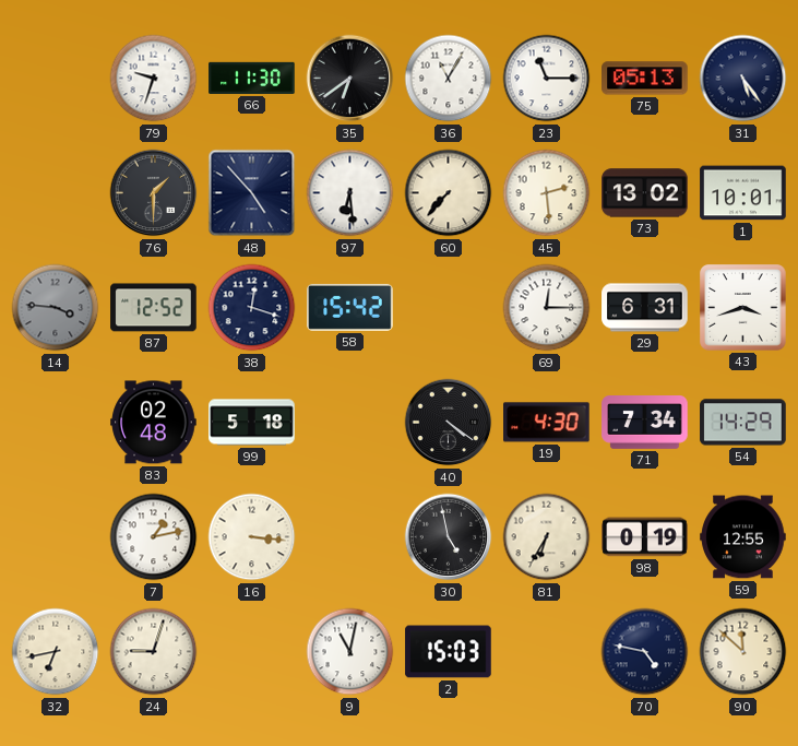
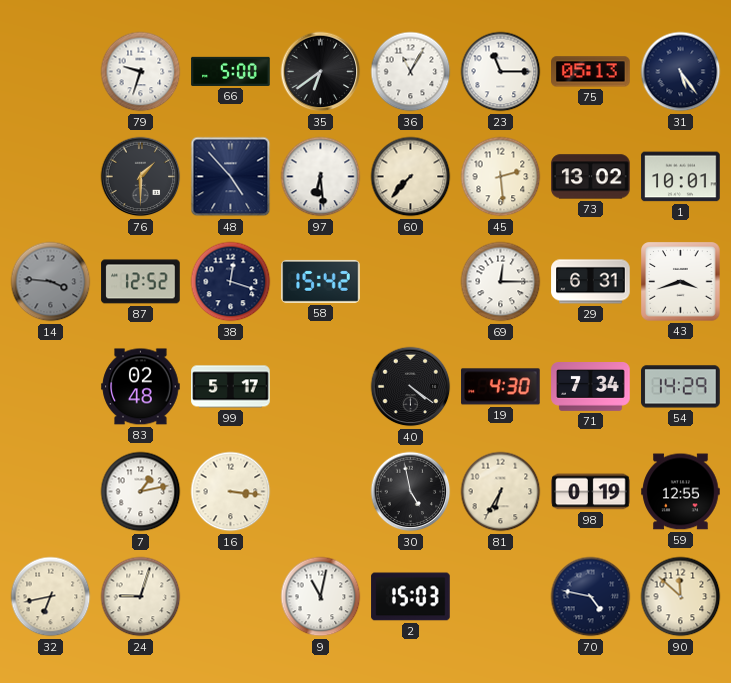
66: 11:30 -> 5:00
99: 5:18 -> 5:17
